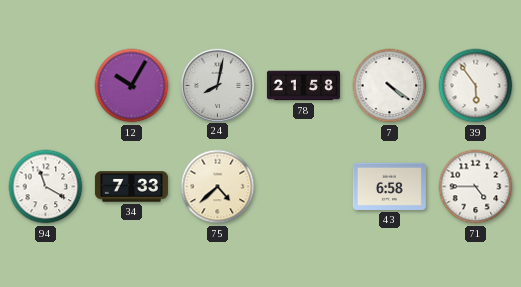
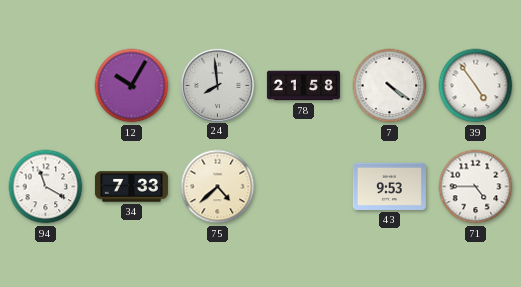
24: 8:02 -> 7:59
39: 5:54 -> 4:54
43: 6:58 -> 9:53
